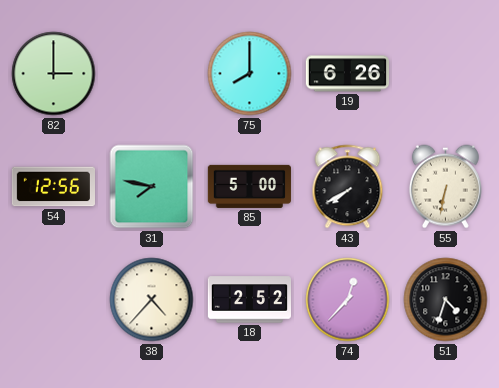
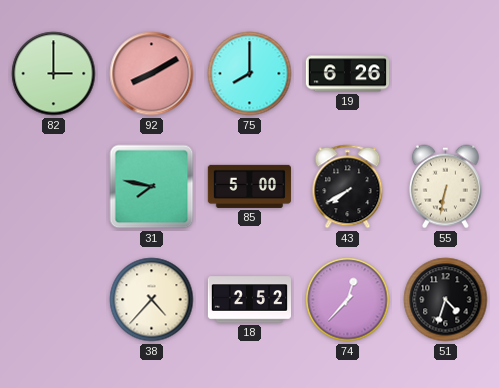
92: none -> 8:10
54: 12:56 -> none
